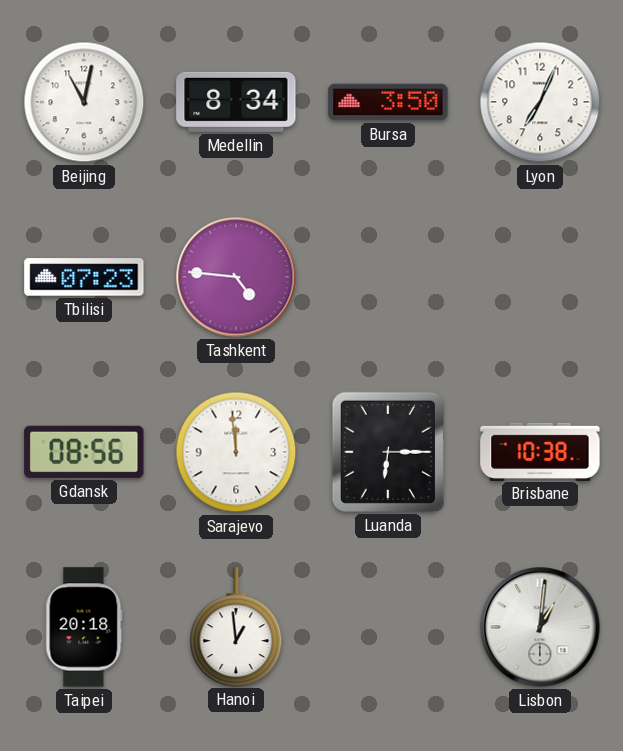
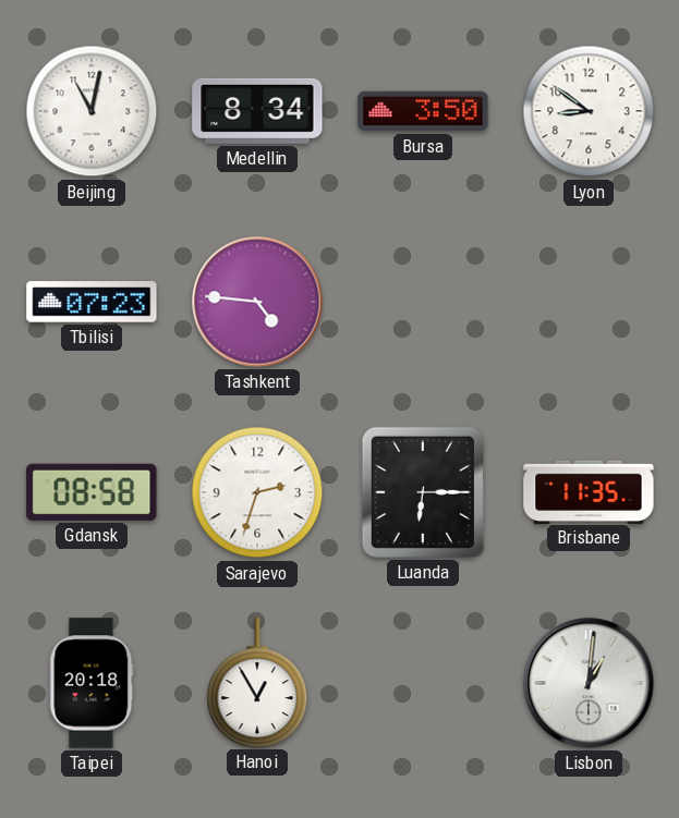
Lyon: 7:04 -> 8:51
Gdansk: 08:56 -> 08:58
Sarajevo: 11:59 -> 2:33
Brisbane: 10:38 -> 11:35
Hanoi: 12:59 -> 12:55
